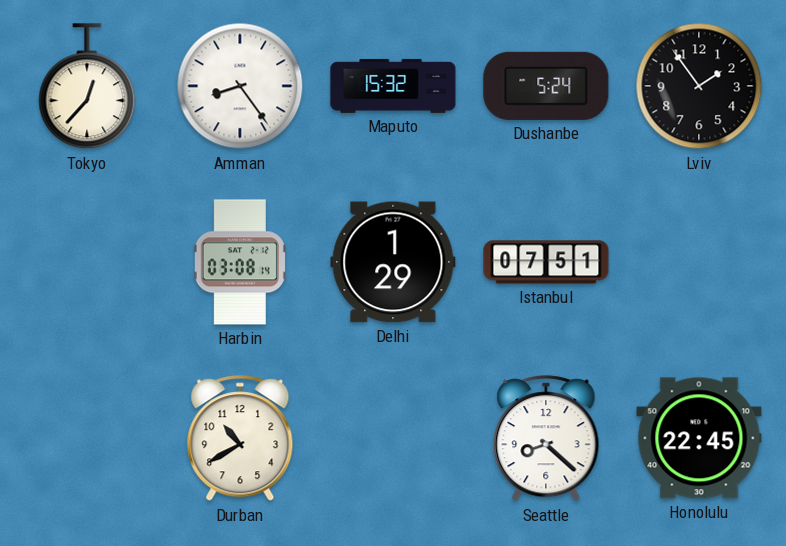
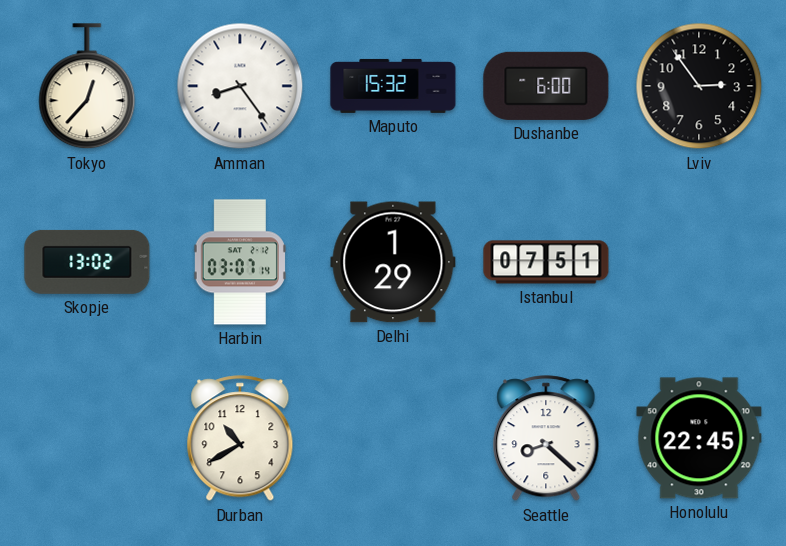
Dushanbe: 5:24 -> 6:00
Lviv: 1:54 -> 2:54
Skopje: none -> 13:02
Harbin: 03:08 -> 03:07
